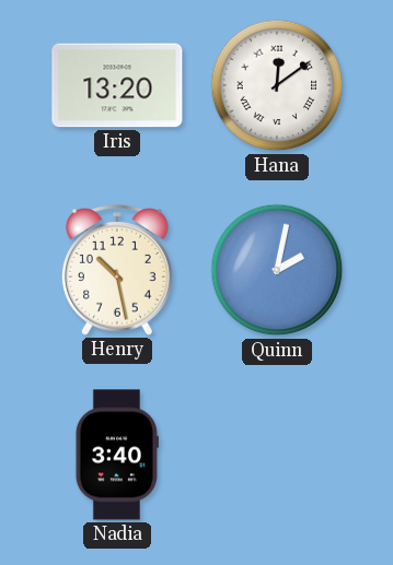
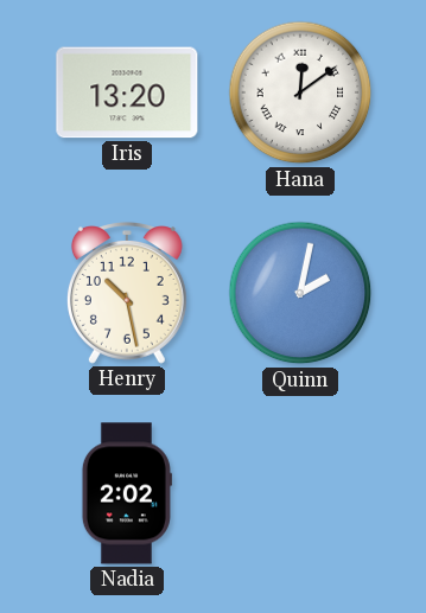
Nadia: 3:40 -> 2:02
